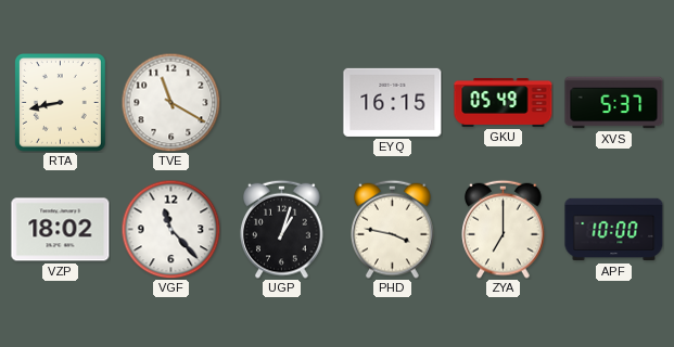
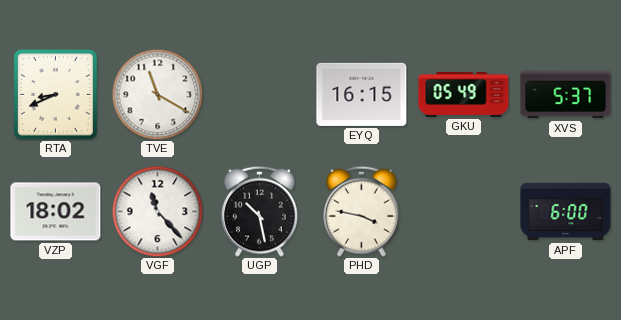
RTA: 8:43 -> 8:41
UGP: 1:03 -> 10:28
ZYA: 7:00 -> none
APF: 10:00 -> 6:00
